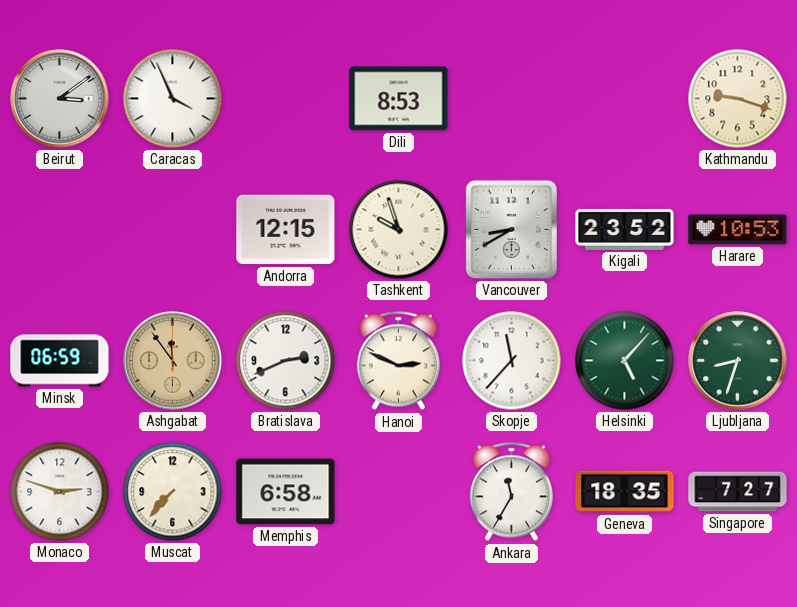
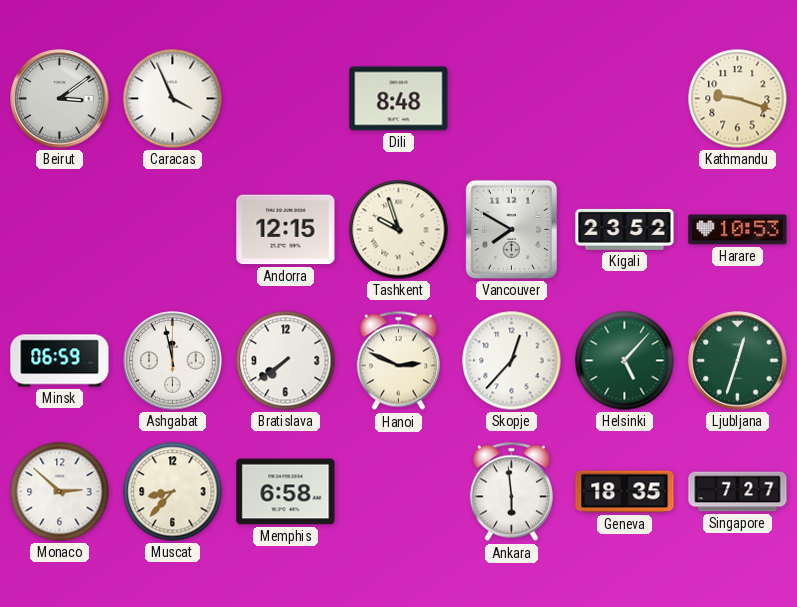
Dili: 8:53 -> 8:48
Vancouver: 8:40 -> 7:50
Ashgabat: 11:54 -> 11:58
Ashgabat dial: champagne -> white
Bratislava: 2:41 -> 7:39
Skopje: 11:37 -> 12:37
Ljubljana: 8:33 -> 12:33
Monaco: 2:48 -> 2:52
Muscat: 7:37 -> 8:37
Ankara: 11:35 -> 5:59
